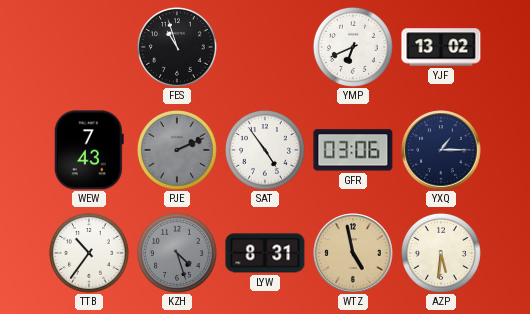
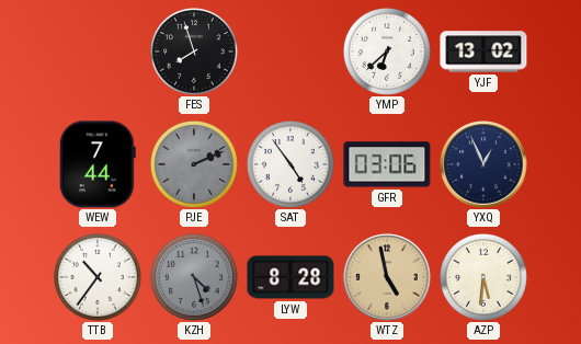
FES: 10:57 -> 7:57
YMP: 6:41 -> 6:38
WEW: 7:43 -> 7:44
YXQ: 1:15 -> 12:56
LYW: 8:31 -> 8:28
